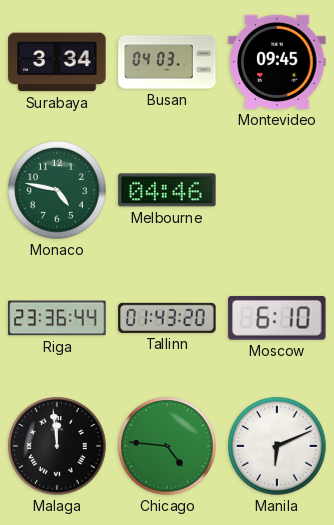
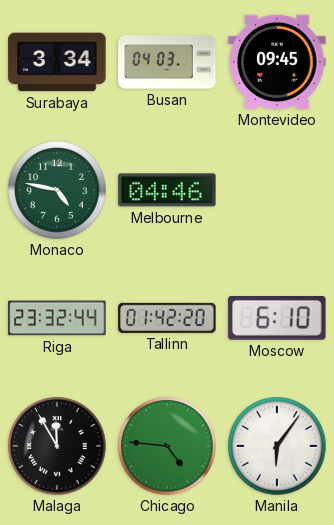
Riga: 23:36 -> 23:32
Tallinn: 01:43 -> 01:42
Malaga: 11:59 -> 11:55
Manila: 6:11 -> 6:06
